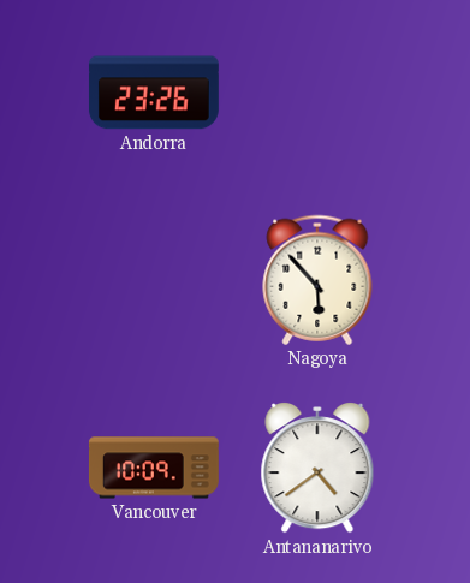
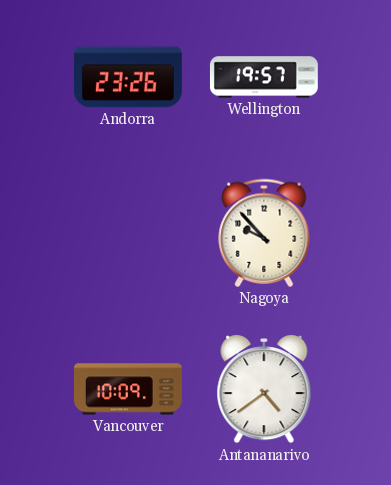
Wellington: none -> 19:57
Nagoya: 5:53 -> 9:53
